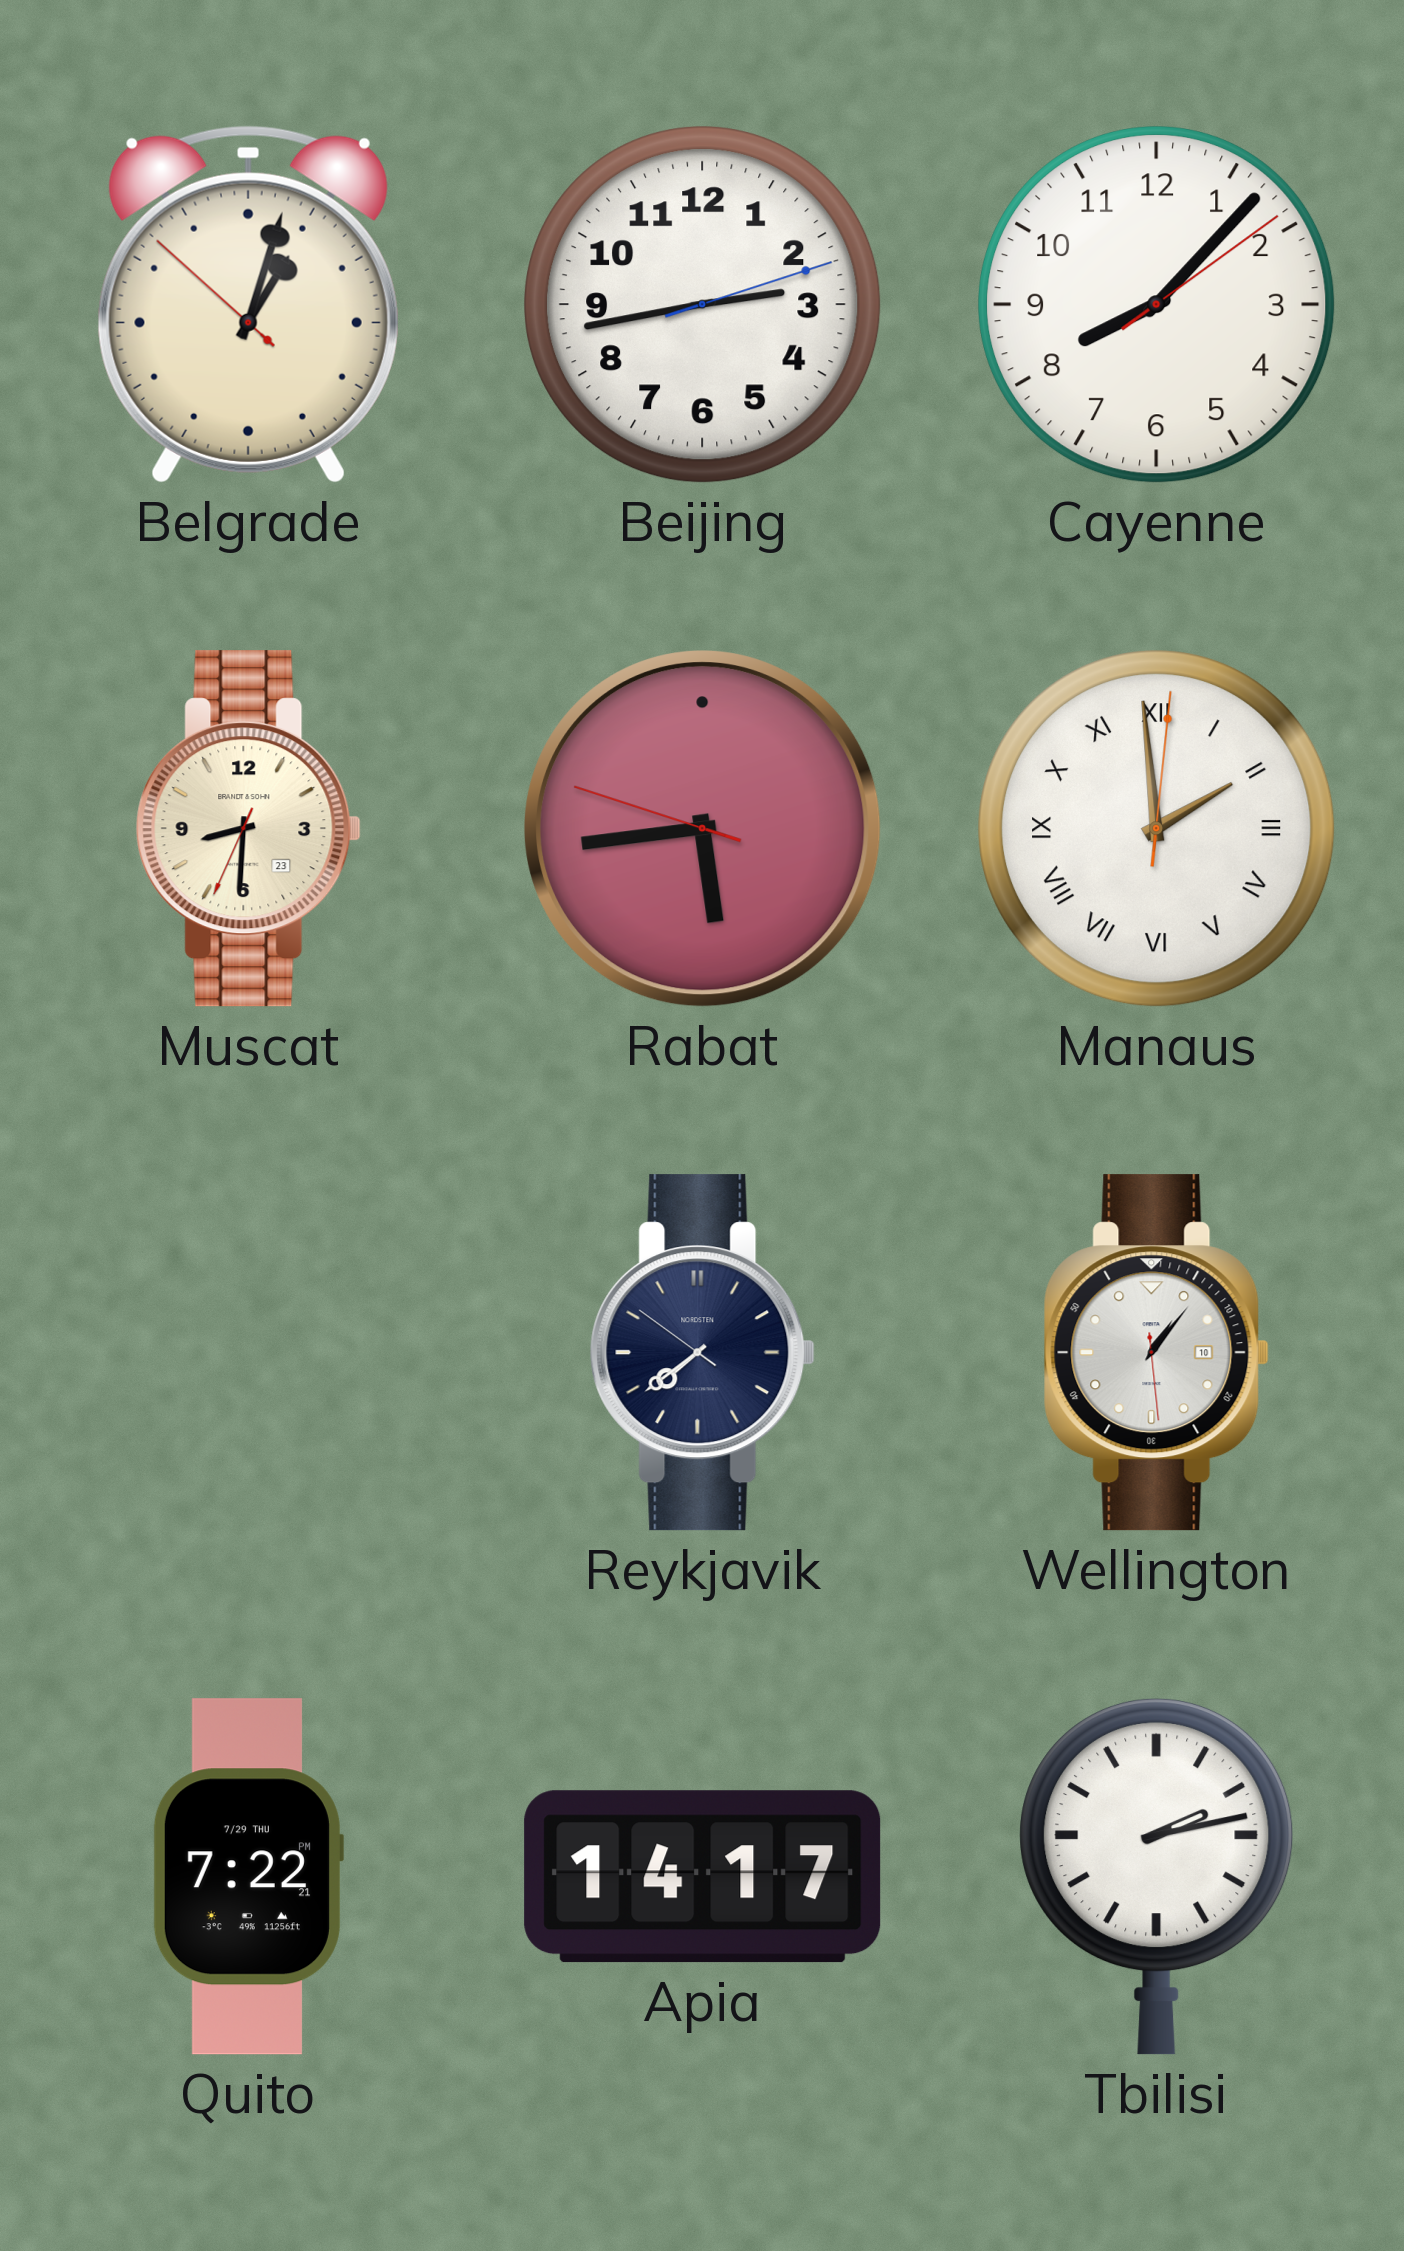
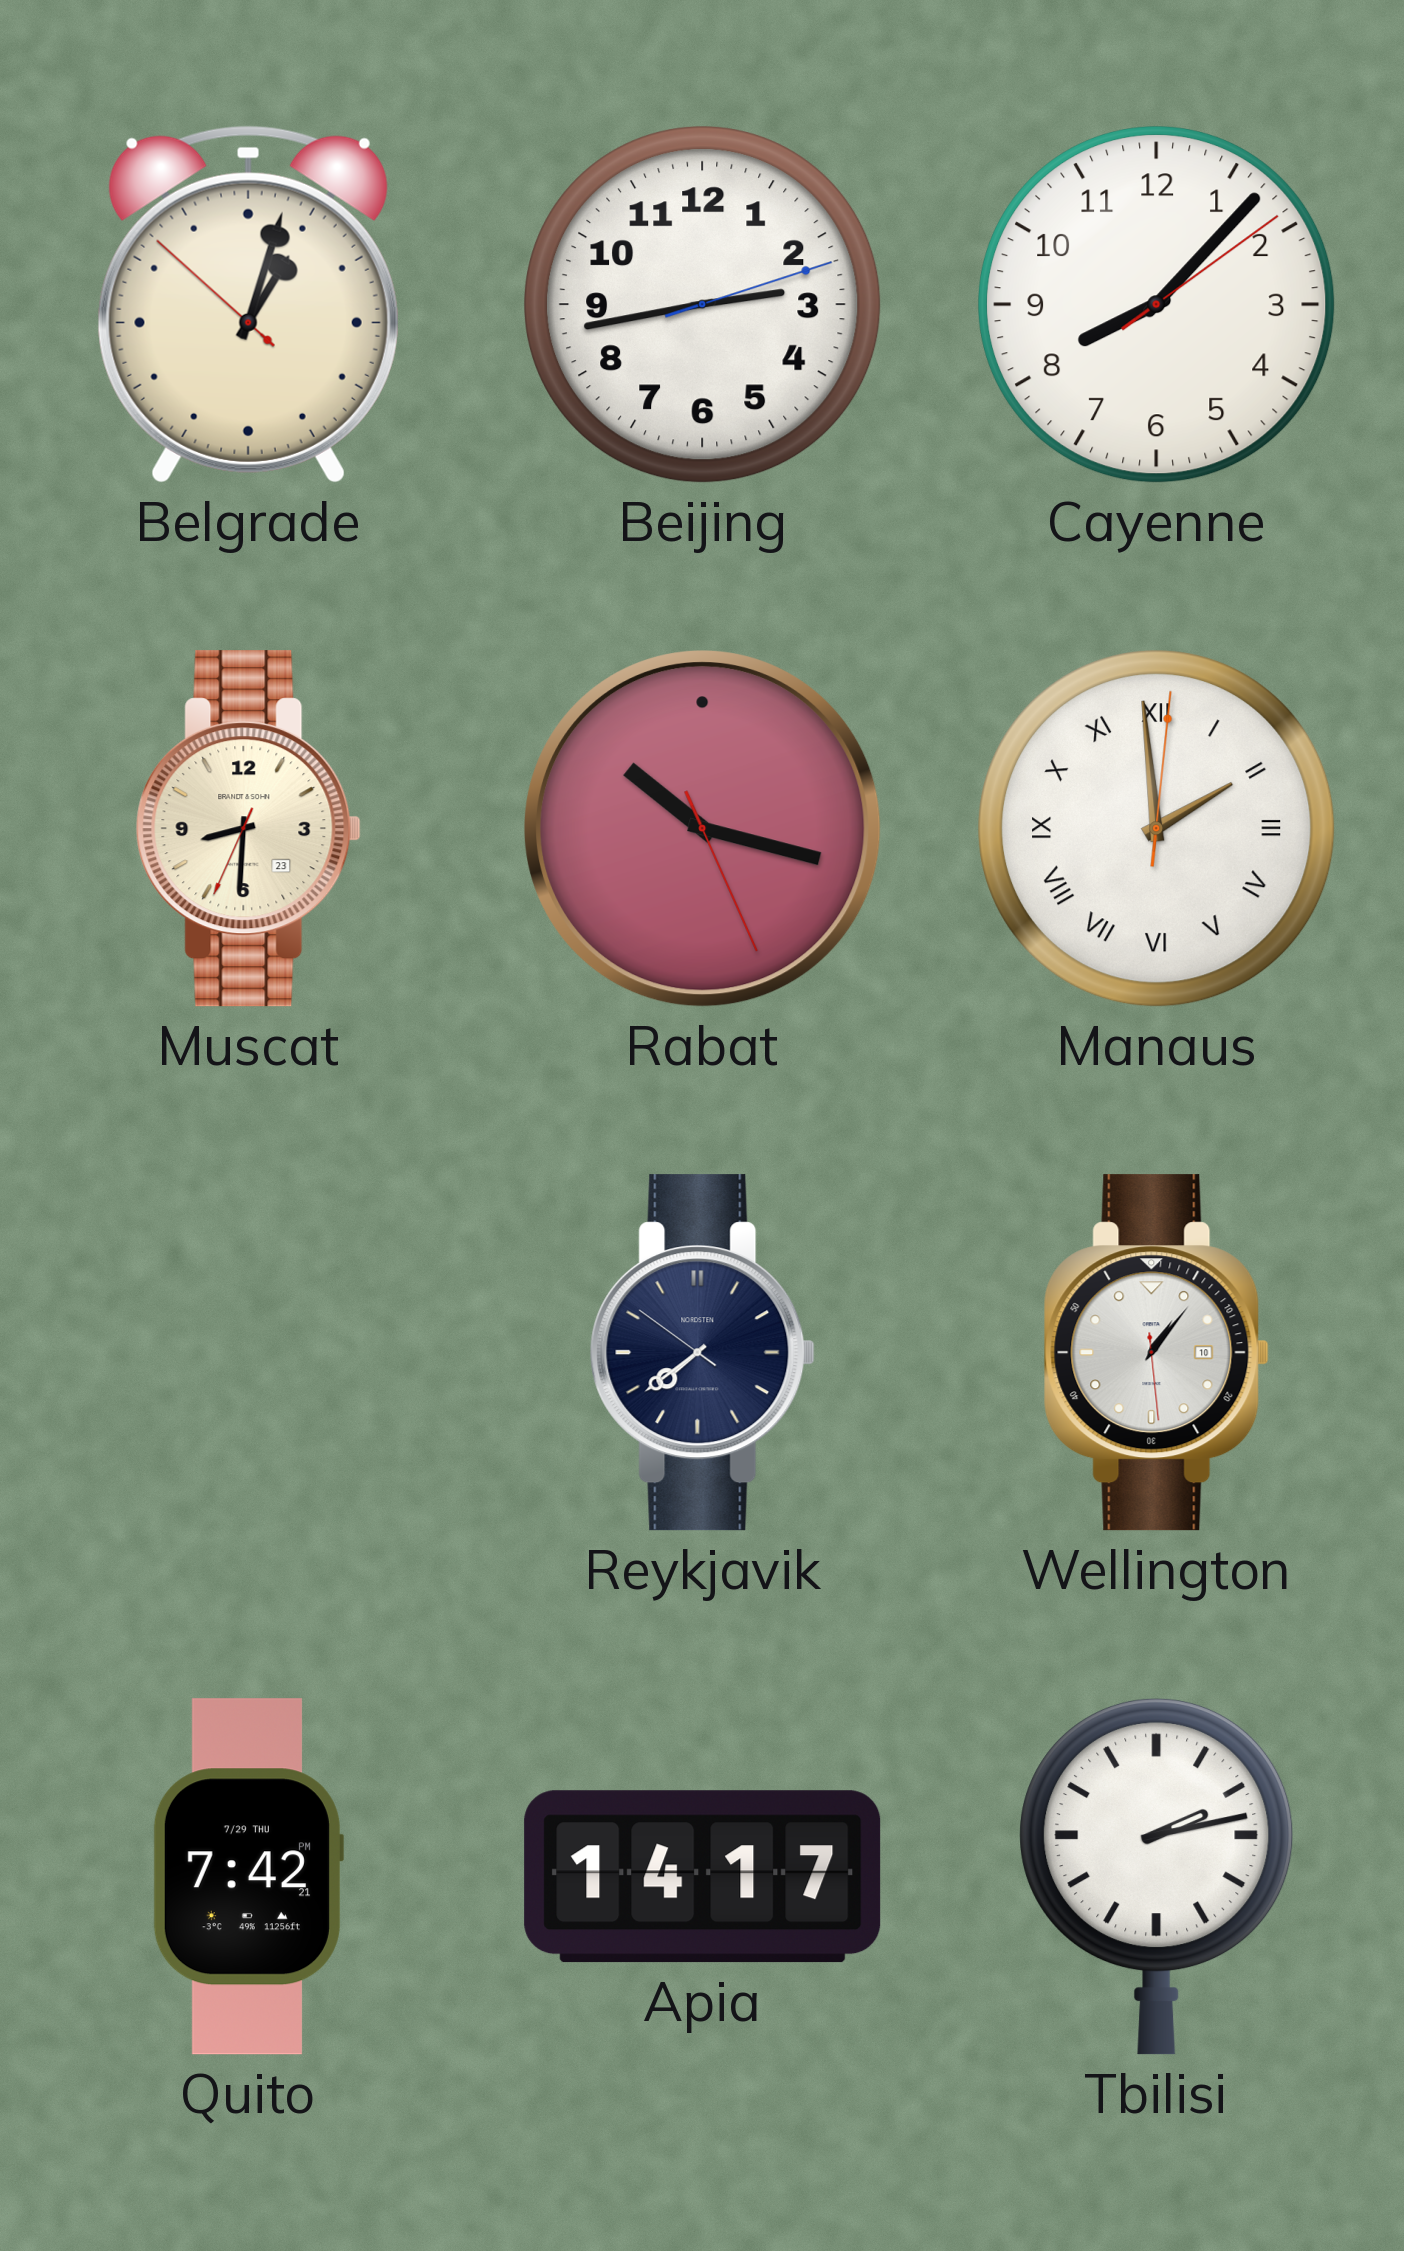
Rabat: 5:43 -> 10:17
Quito: 7:22 -> 7:42
